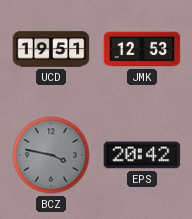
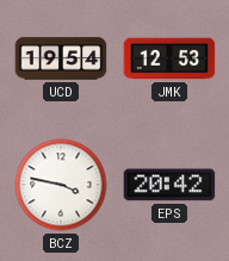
UCD: 19:51 -> 19:54
BCZ dial: grey -> white
